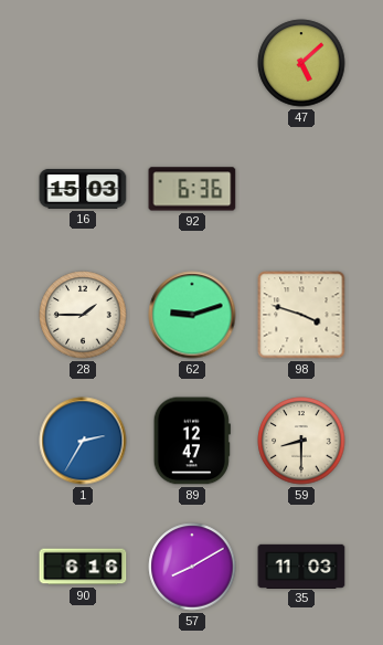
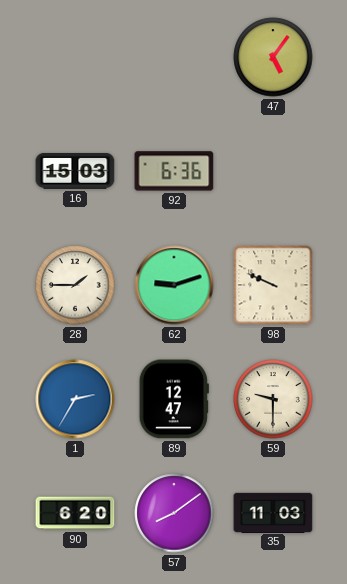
47: 5:08 -> 5:06
98: 3:48 -> 9:49
59: 8:30 -> 9:30
90: 6:16 -> 6:20
57: 8:10 -> 8:09
